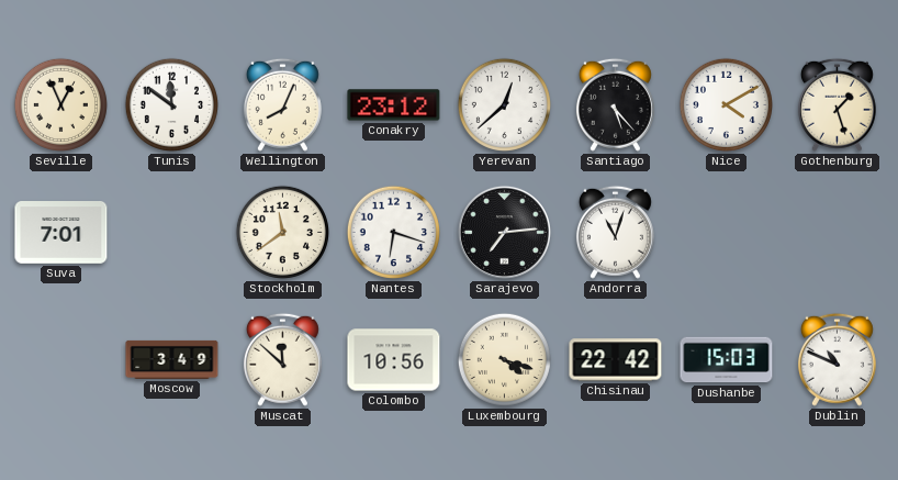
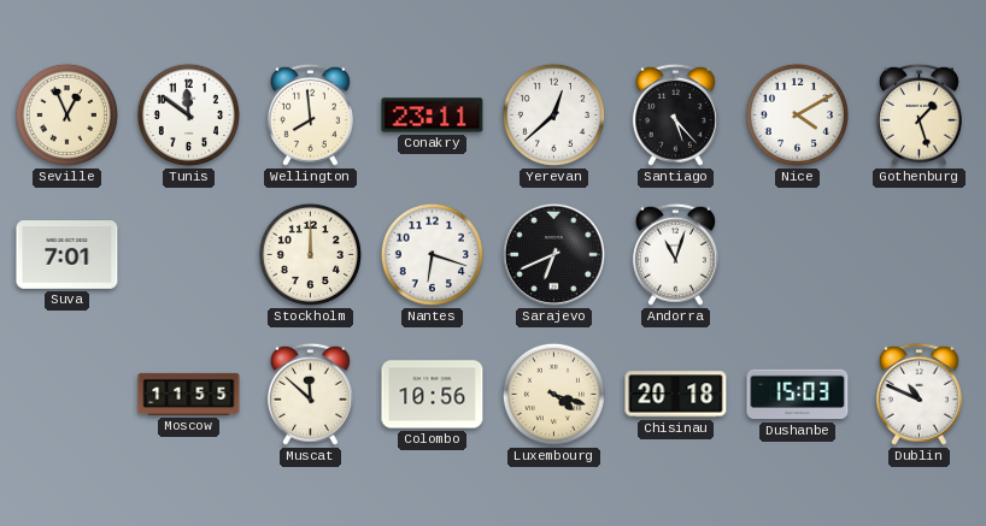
Wellington: 8:04 -> 7:59
Conakry: 23:12 -> 23:11
Stockholm: 11:39 -> 12:00
Sarajevo: 7:14 -> 6:41
Moscow: 3:49 -> 11:55
Chisinau: 22:42 -> 20:18
